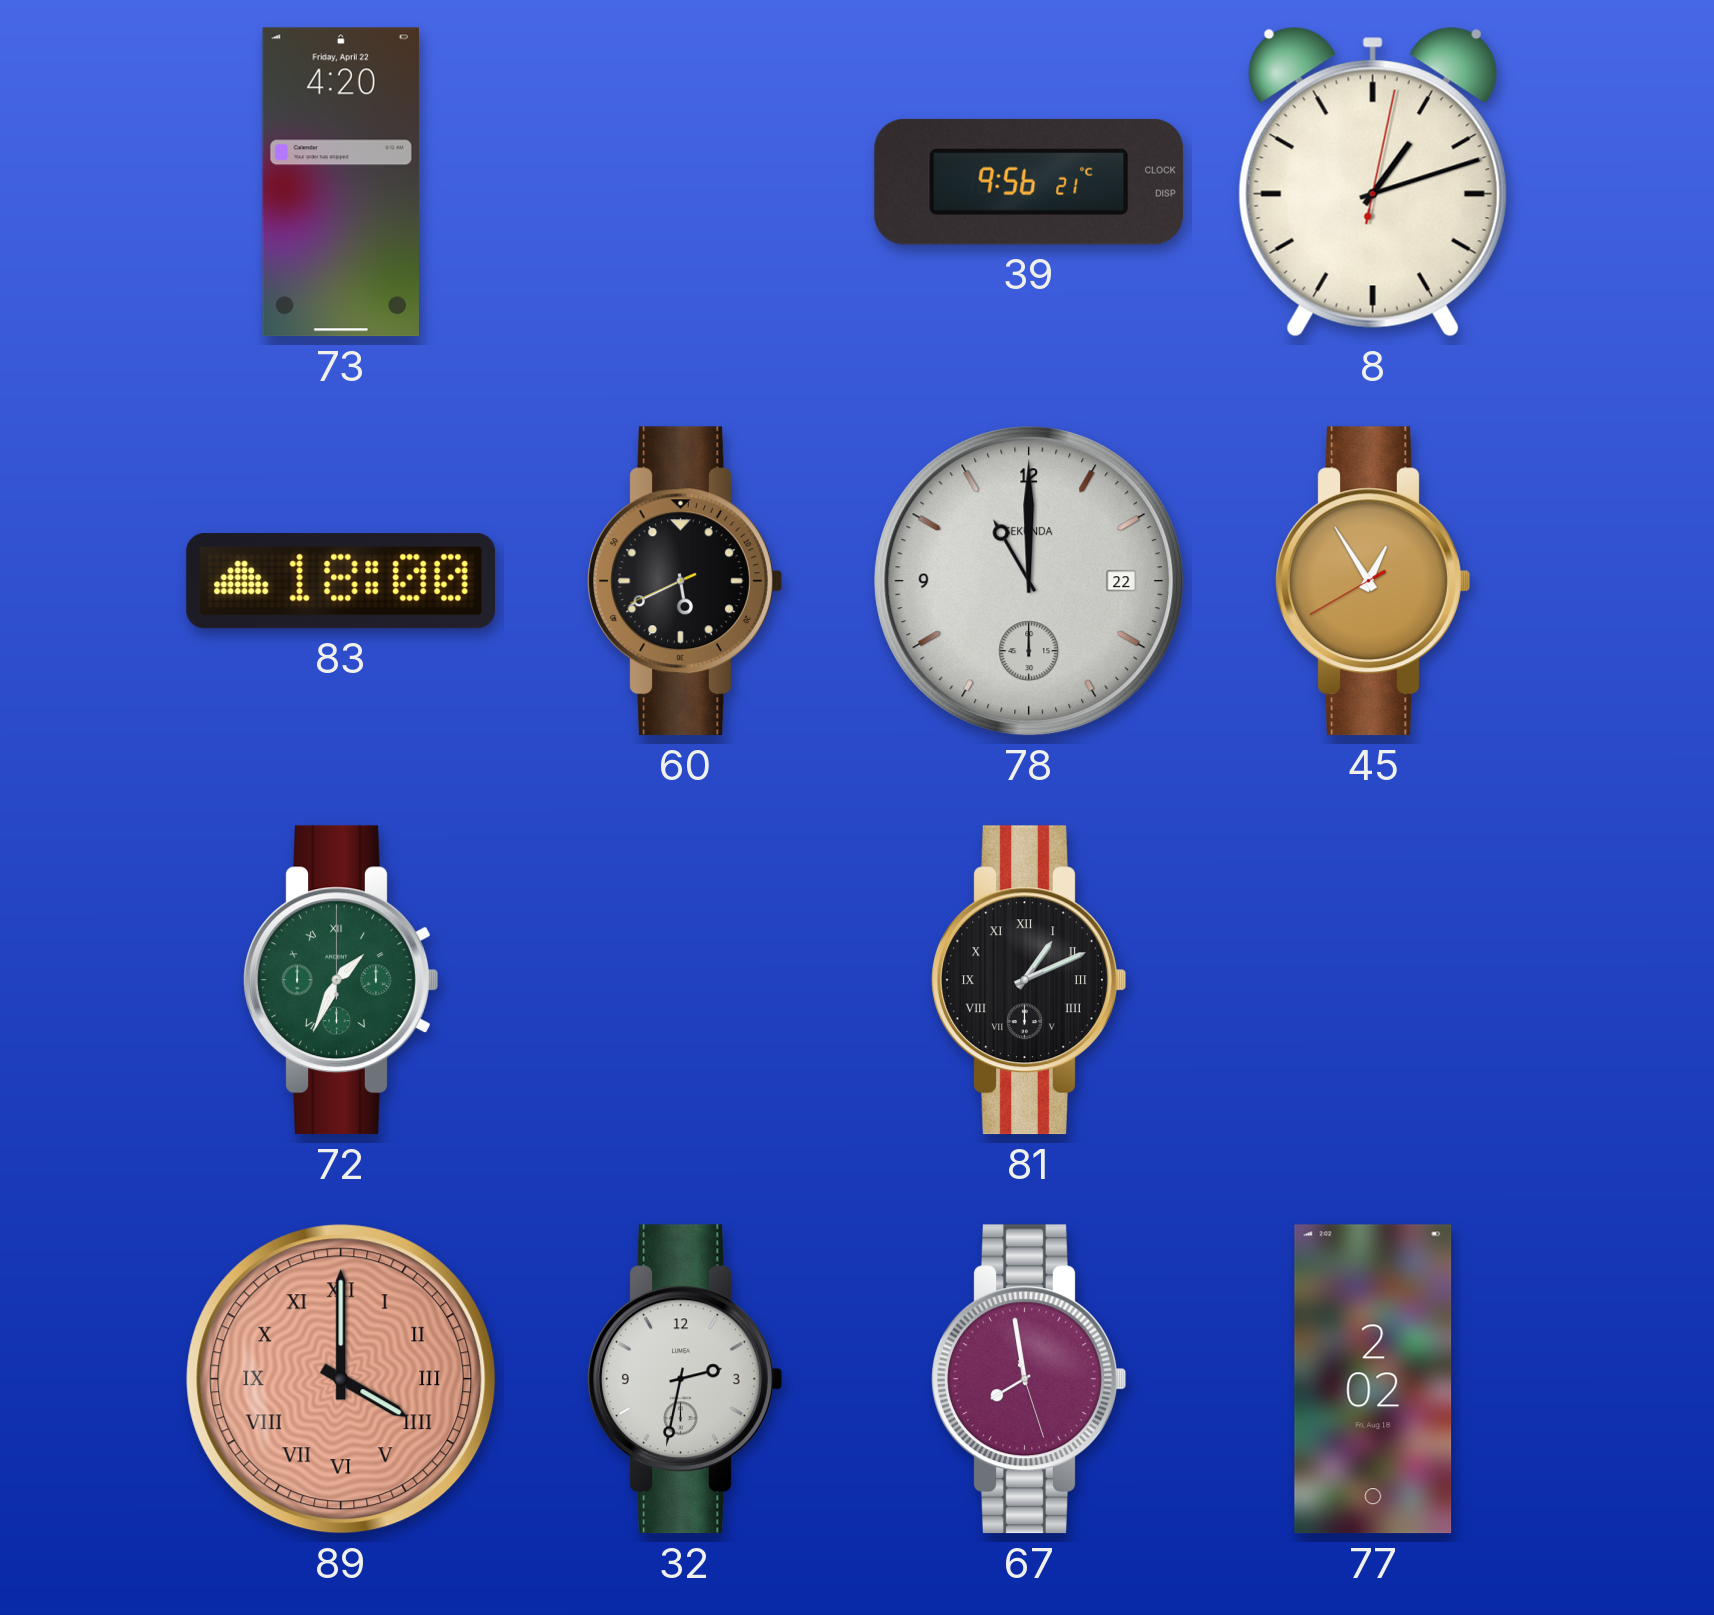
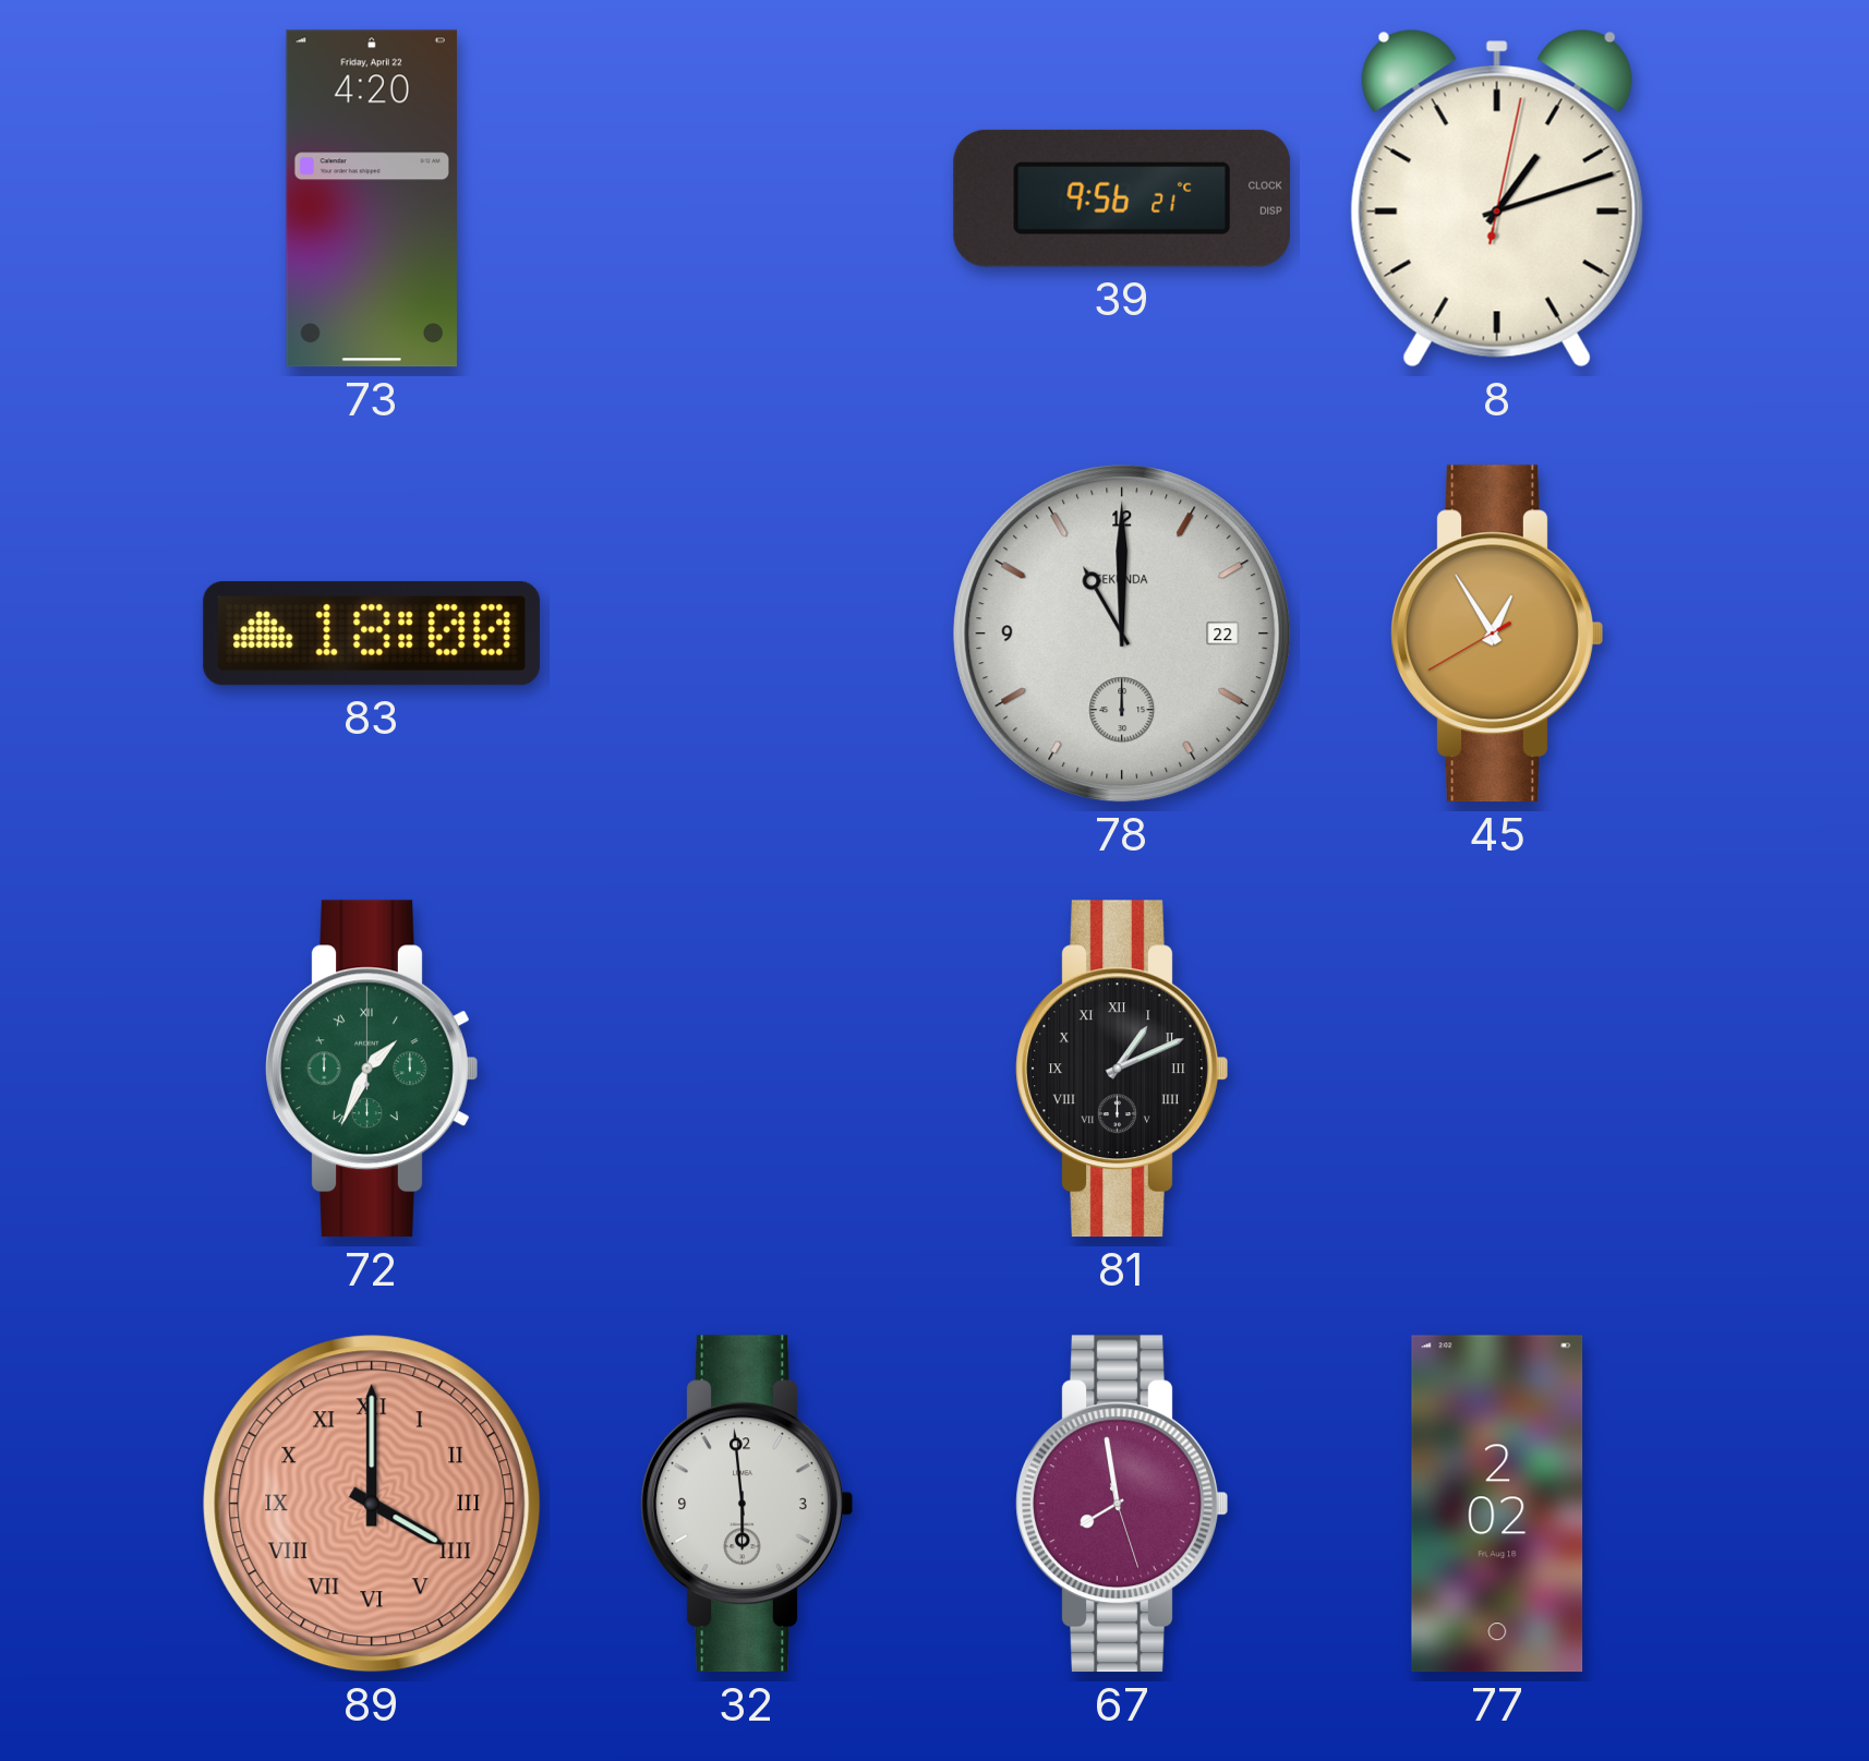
60: 5:40 -> none
32: 2:32 -> 5:59
